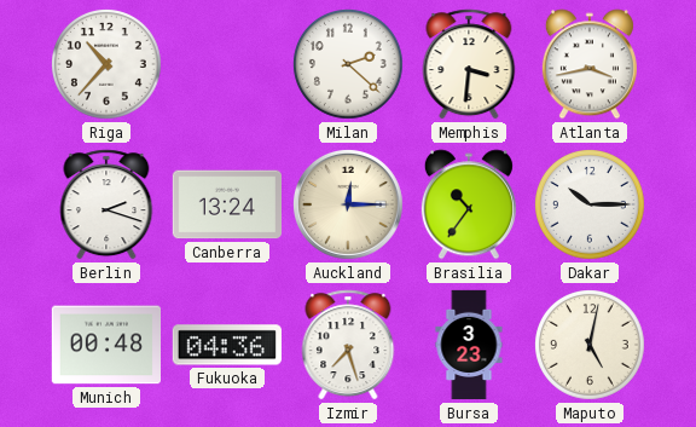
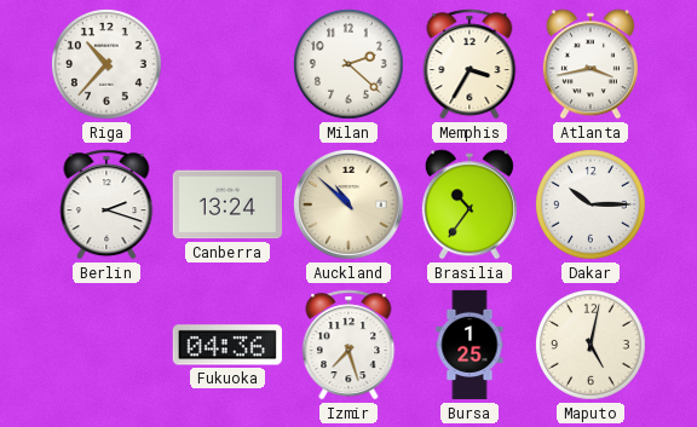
Memphis: 3:31 -> 3:35
Auckland: 12:15 -> 10:52
Munich: 00:48 -> none
Bursa: 3:23 -> 1:25
